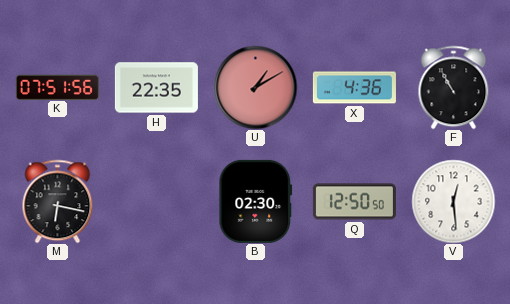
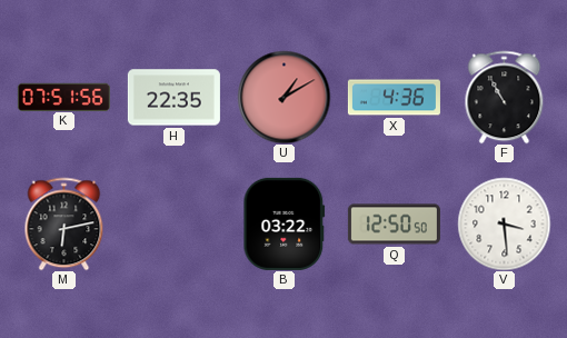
M: 6:17 -> 6:13
B: 02:30 -> 03:22
V: 12:29 -> 3:29
